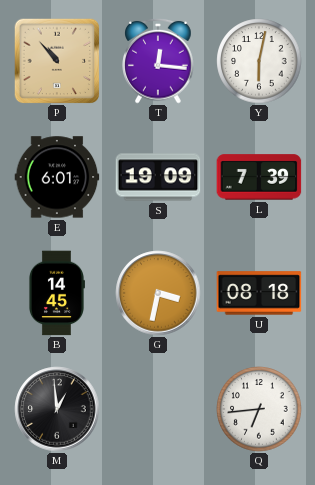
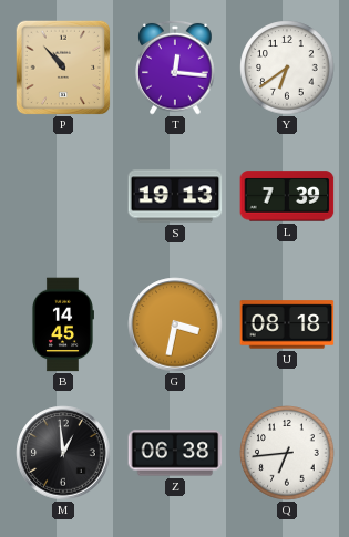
Y: 6:02 -> 6:39
E: 6:01 -> none
S: 19:09 -> 19:13
Z: none -> 06:38
